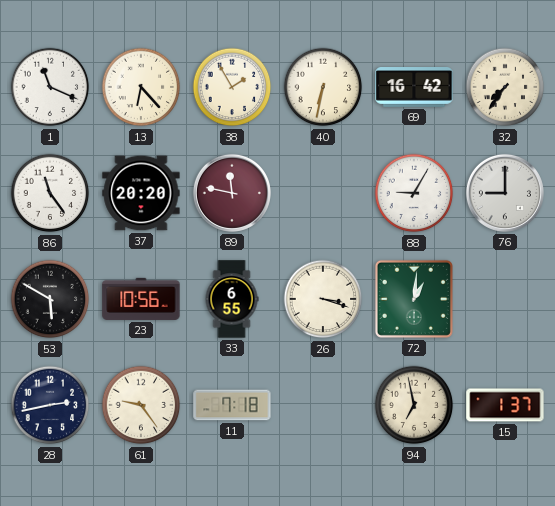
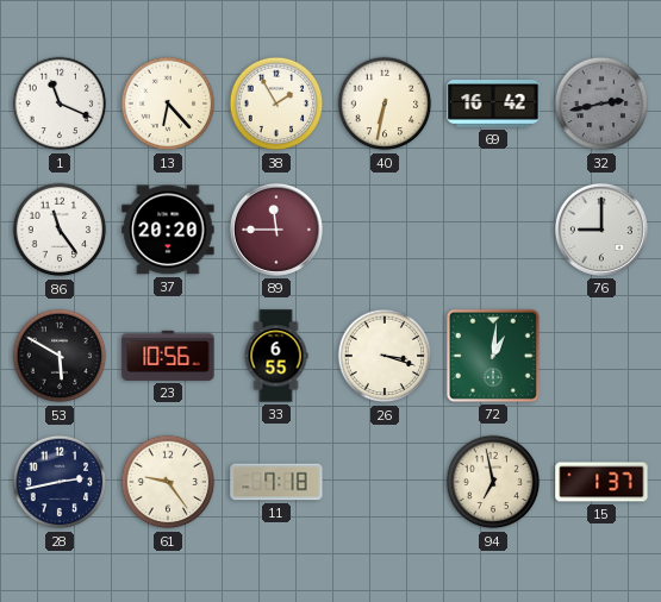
32: 7:36 -> 2:43
32 dial: cream -> grey
89: 11:47 -> 11:45
88: 9:05 -> none
